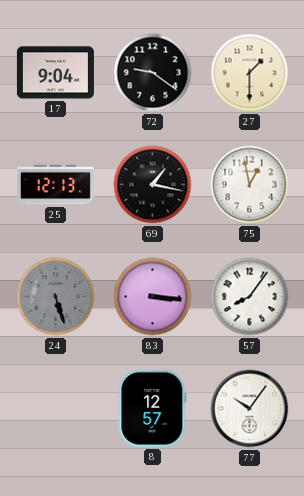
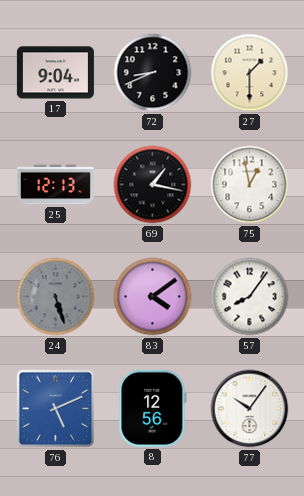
72: 9:21 -> 8:41
83: 3:16 -> 4:09
76: none -> 5:11
8: 12:57 -> 12:56
